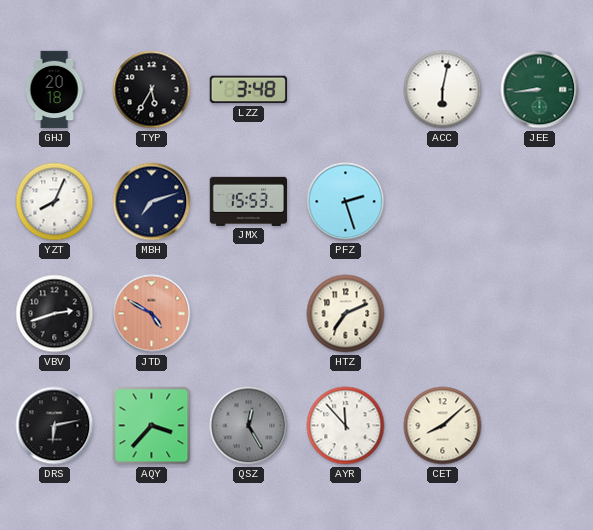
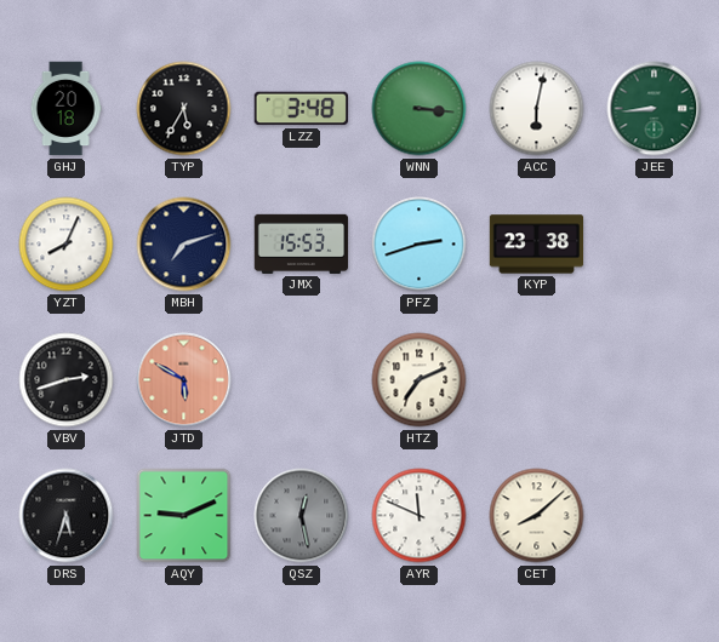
WNN: none -> 3:16
PFZ: 2:27 -> 2:42
KYP: none -> 23:38
JTD: 4:50 -> 5:50
DRS: 6:13 -> 5:33
AQY: 3:37 -> 9:11
QSZ: 12:25 -> 12:28
AYR: 11:53 -> 11:49
